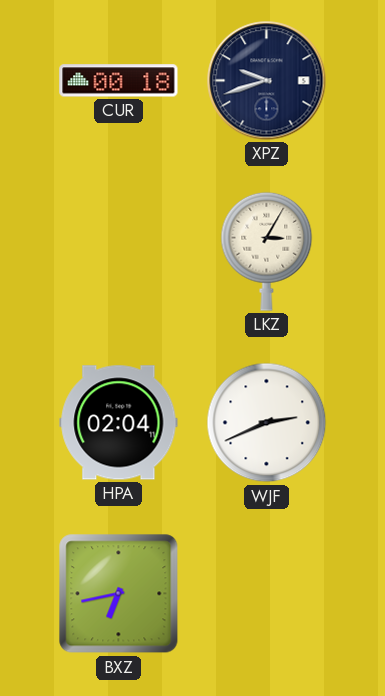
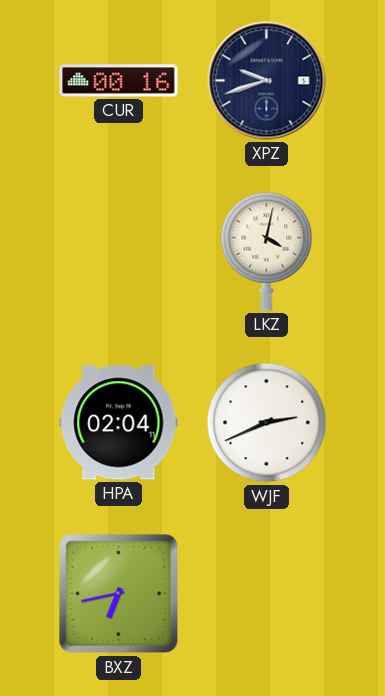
CUR: 00:18 -> 00:16
LKZ: 3:05 -> 4:02
